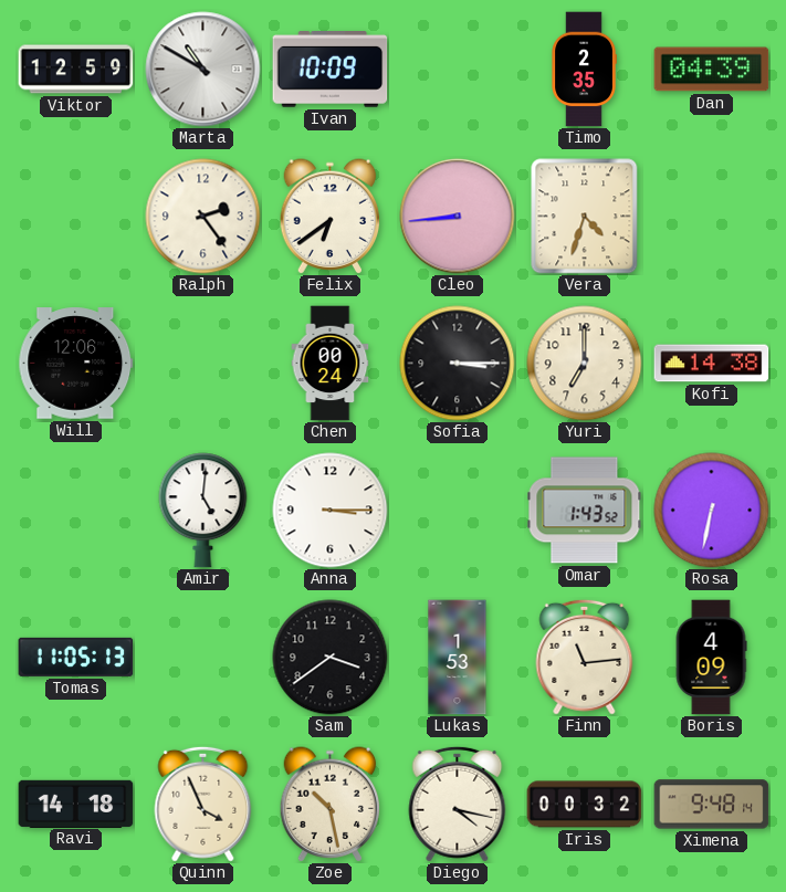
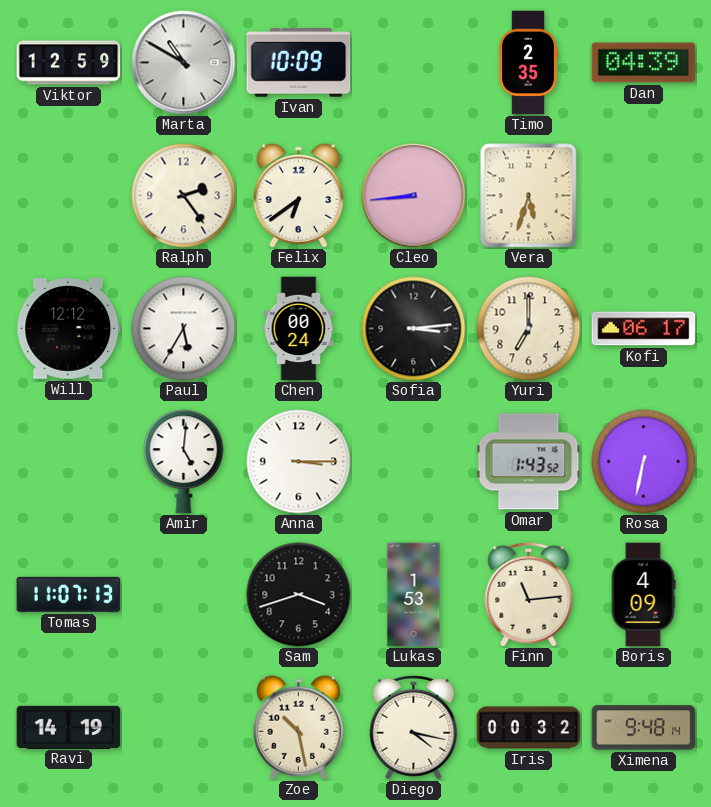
Vera: 4:33 -> 5:33
Will: 12:06 -> 12:12
Paul: none -> 5:35
Sofia: 3:15 -> 3:14
Kofi: 14:38 -> 06:17
Tomas: 11:05 -> 11:07
Sam: 3:39 -> 3:42
Ravi: 14:18 -> 14:19
Quinn: 3:56 -> none
